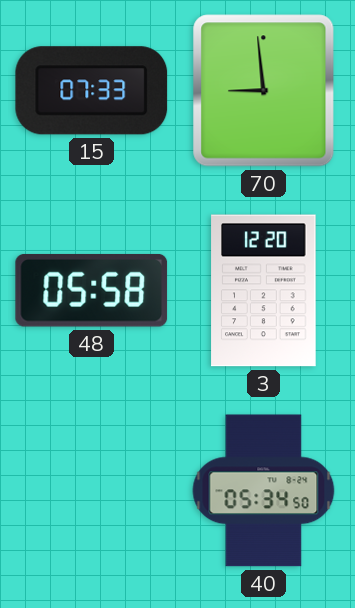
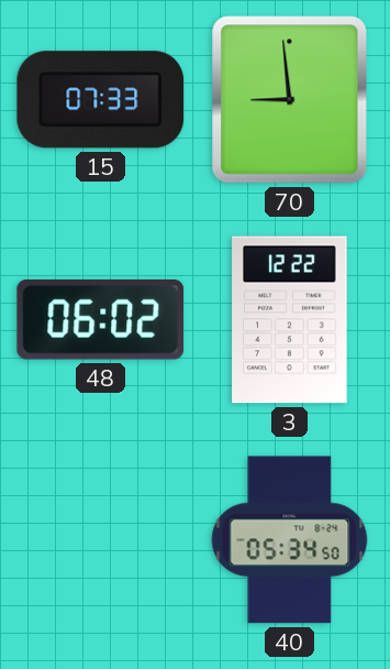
48: 05:58 -> 06:02
3: 12:20 -> 12:22
